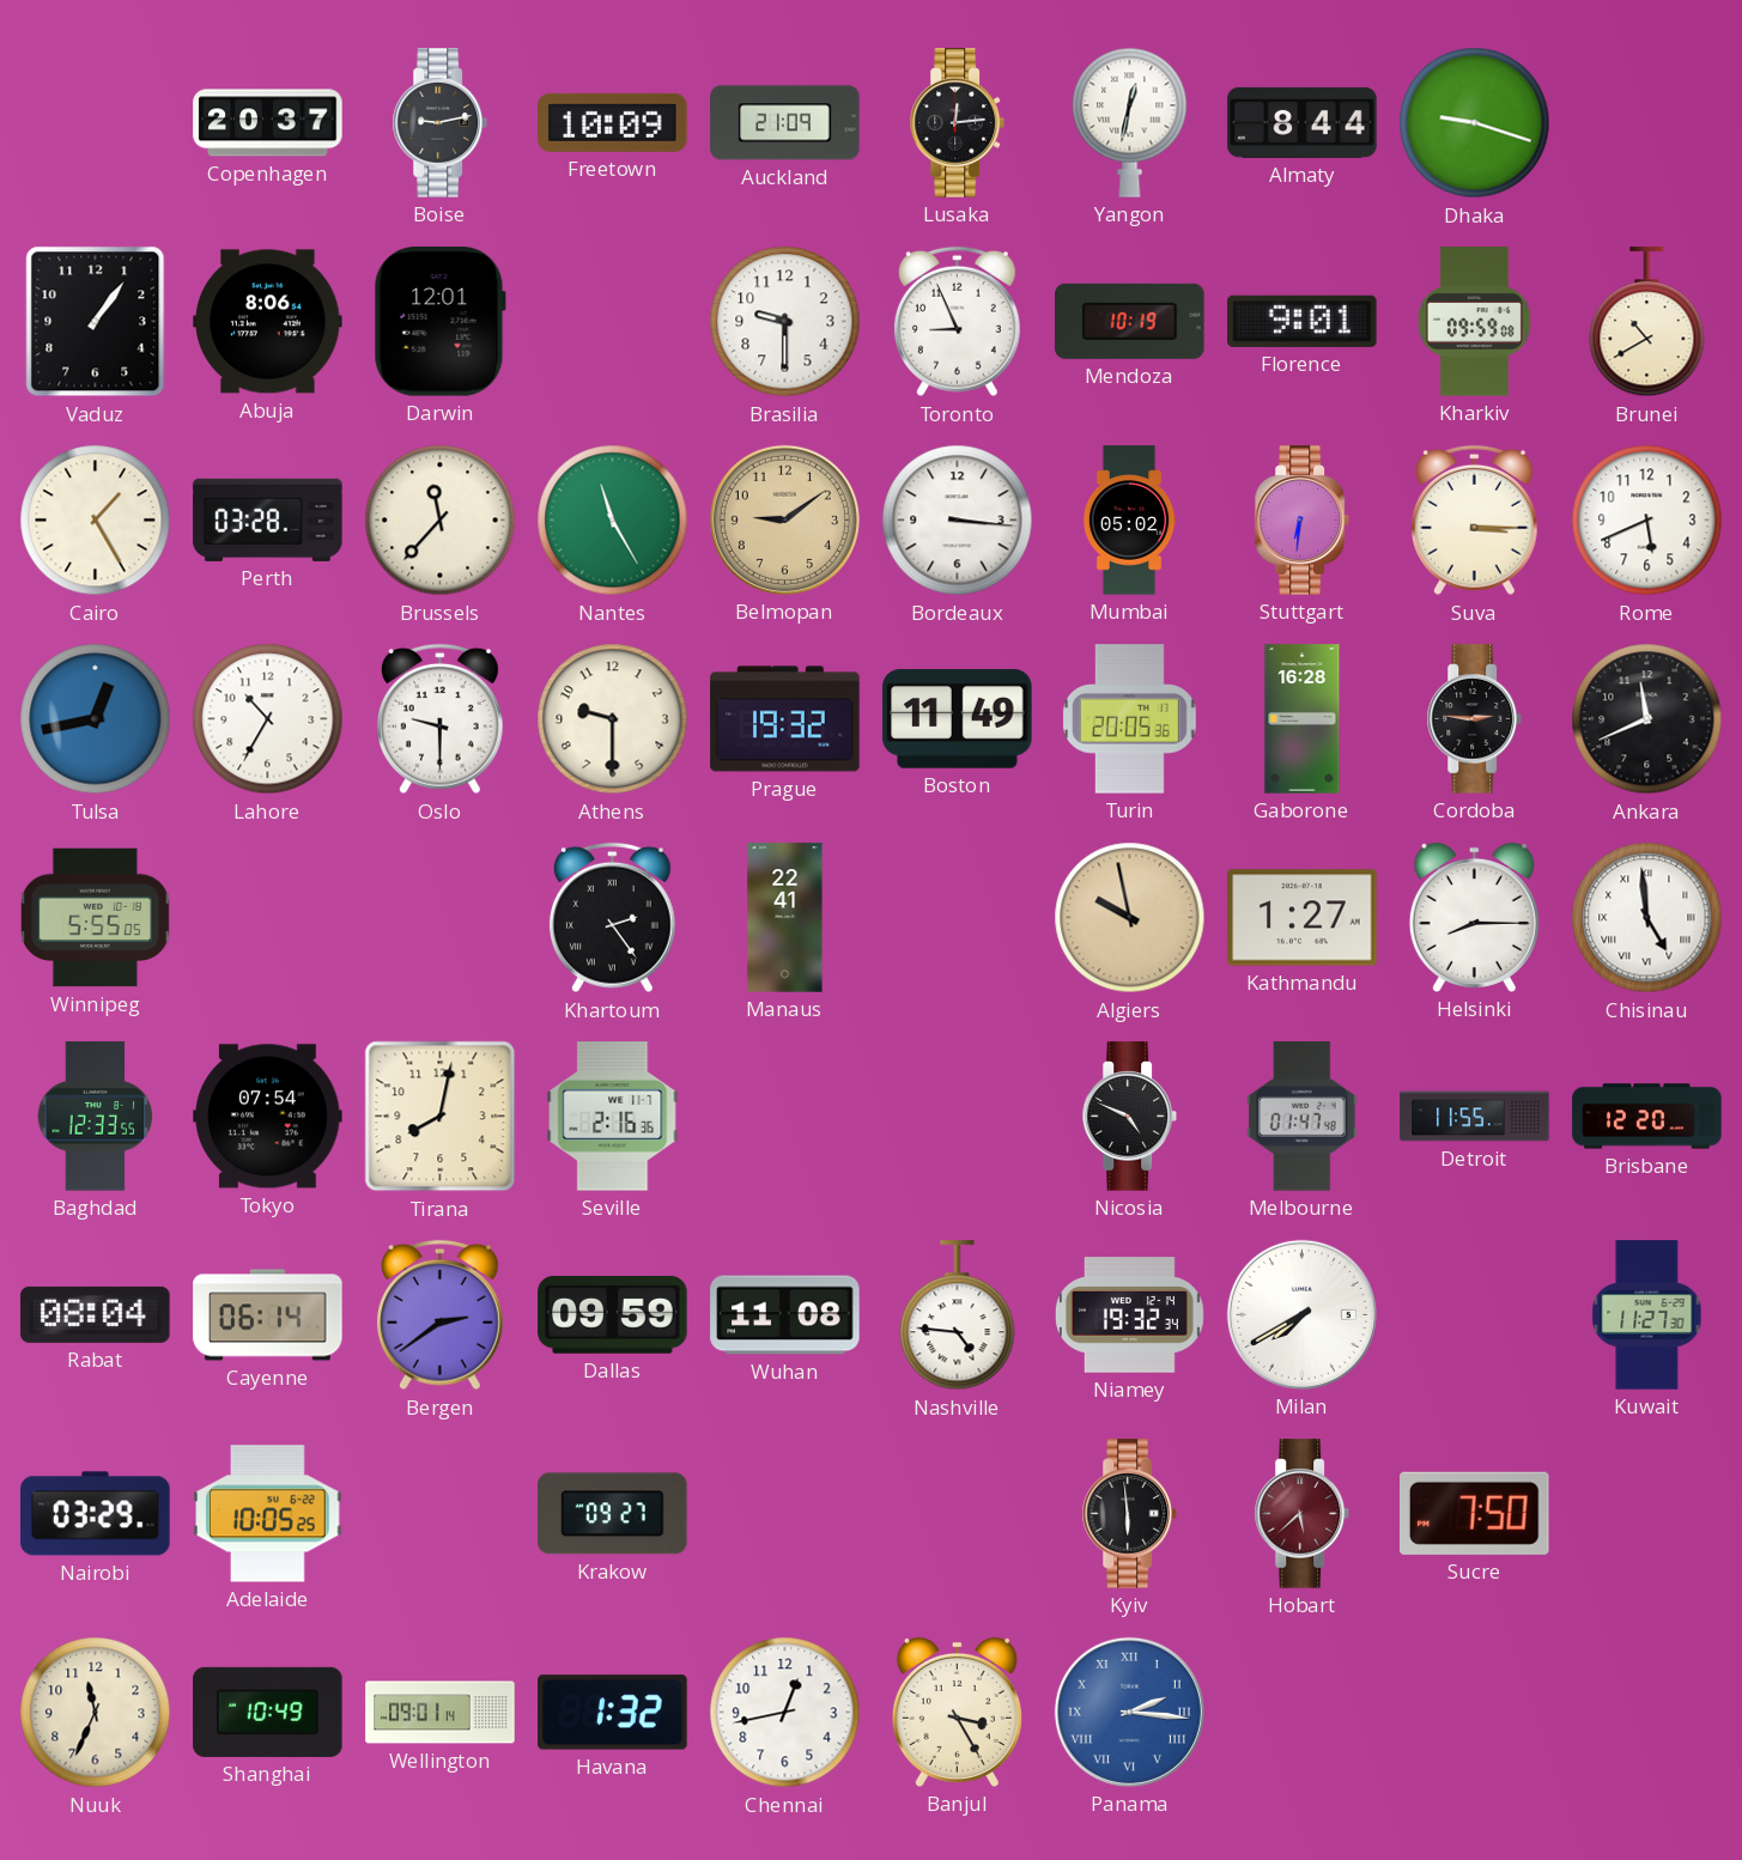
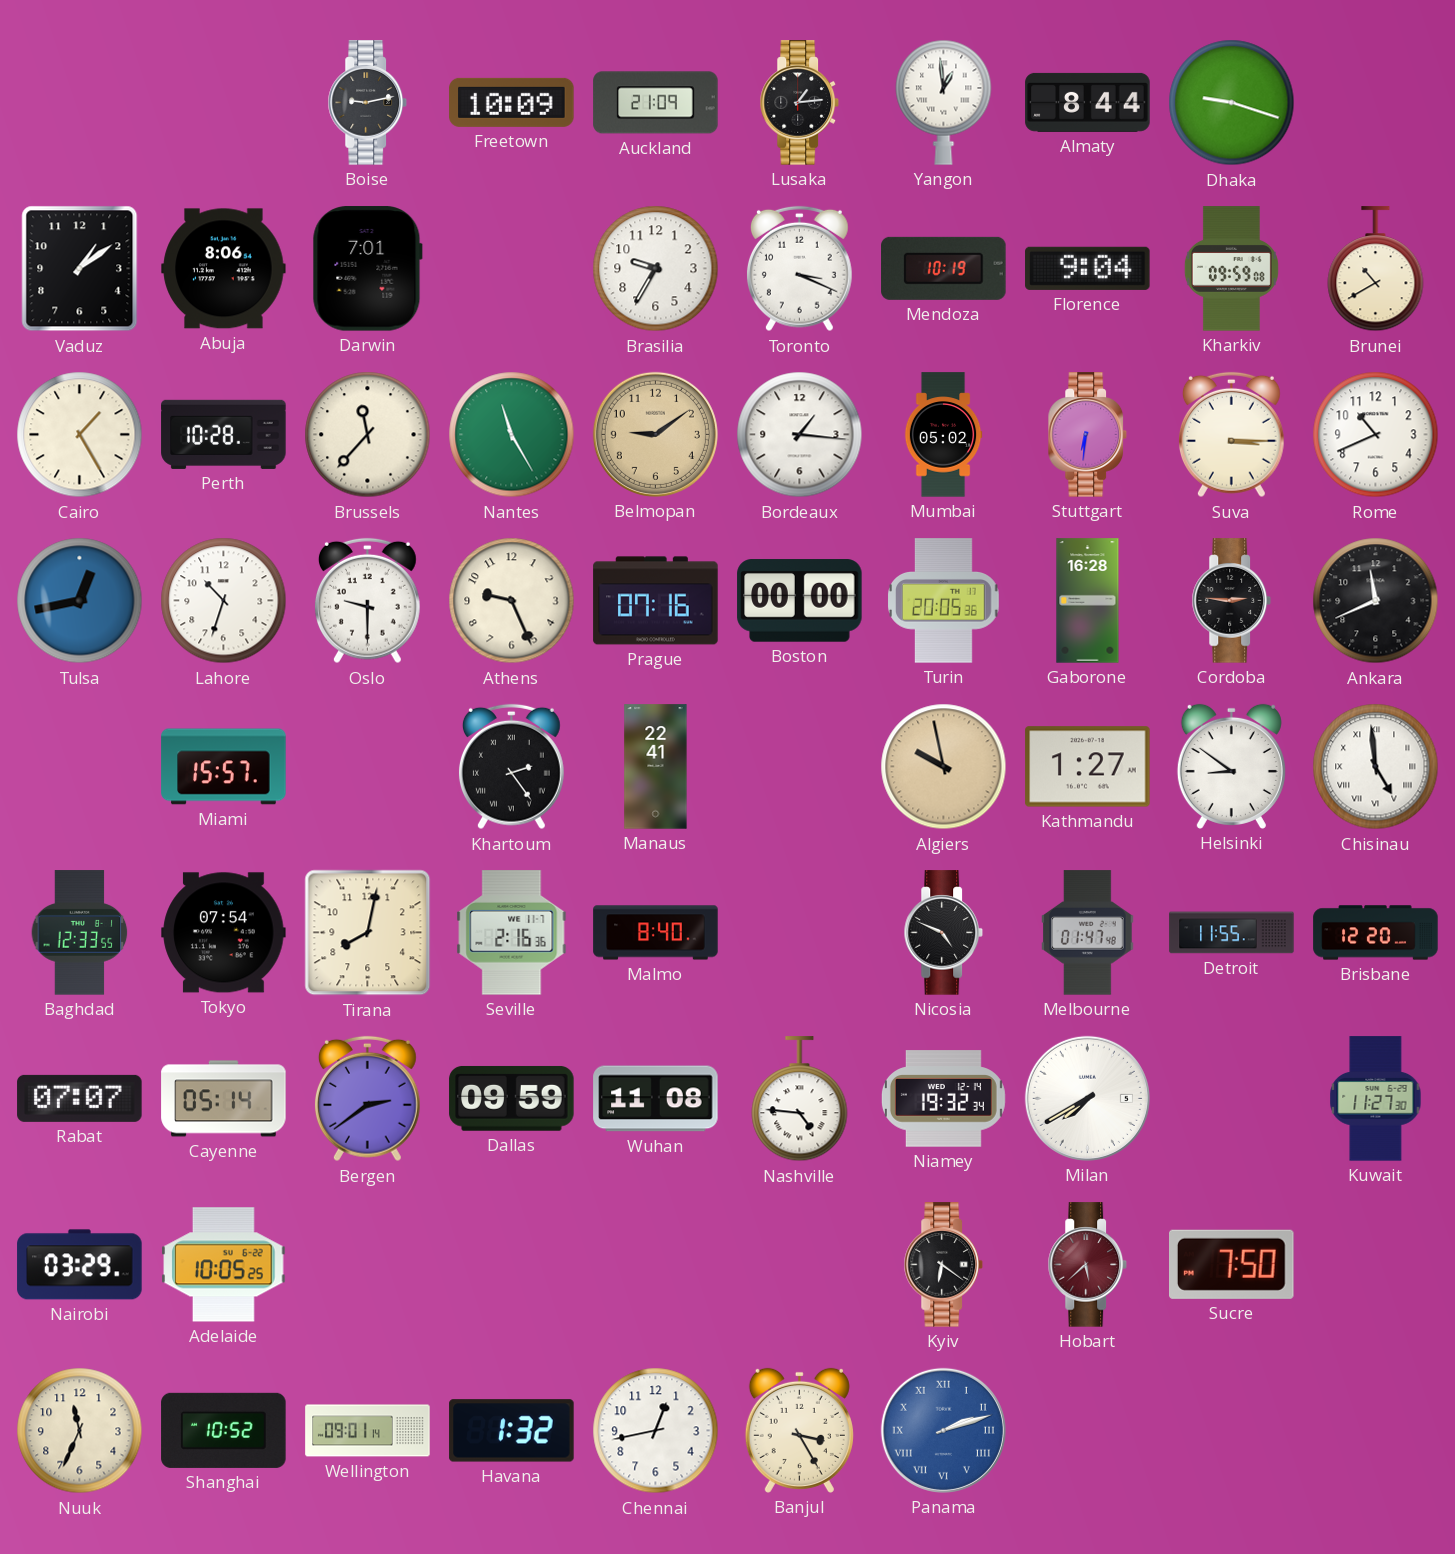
Copenhagen: 20:37 -> none
Lusaka: 12:14 -> 1:14
Yangon: 12:32 -> 12:59
Vaduz: 1:06 -> 1:09
Darwin: 12:01 -> 7:01
Brasilia: 9:30 -> 9:35
Toronto: 8:56 -> 3:19
Florence: 9:01 -> 9:04
Perth: 03:28 -> 10:28
Bordeaux: 3:16 -> 1:16
Rome: 5:41 -> 10:41
Lahore: 10:35 -> 10:33
Athens: 9:30 -> 9:26
Prague: 19:32 -> 07:16
Boston: 11:49 -> 00:00
Winnipeg: 5:55 -> none
Miami: none -> 15:57
Helsinki: 8:15 -> 8:51
Malmo: none -> 8:40
Rabat: 08:04 -> 07:07
Cayenne: 06:14 -> 05:14
Krakow: 09:27 -> none
Kyiv: 5:59 -> 6:21
Shanghai: 10:49 -> 10:52
Panama: 2:16 -> 2:12
